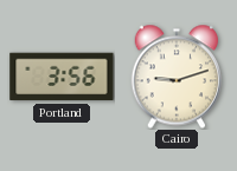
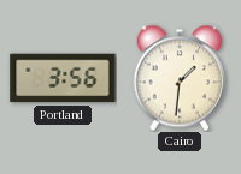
Cairo: 9:12 -> 1:31
